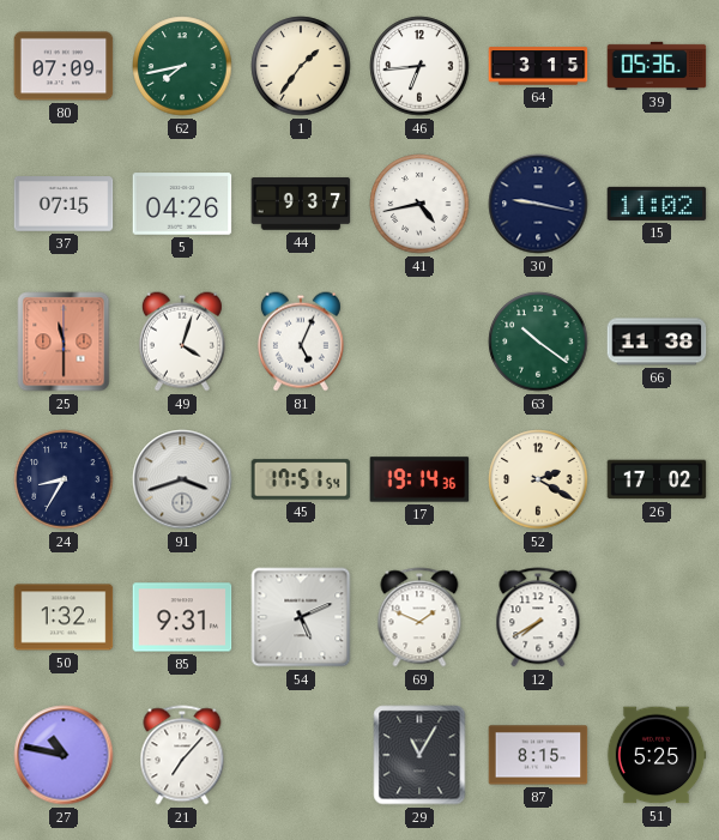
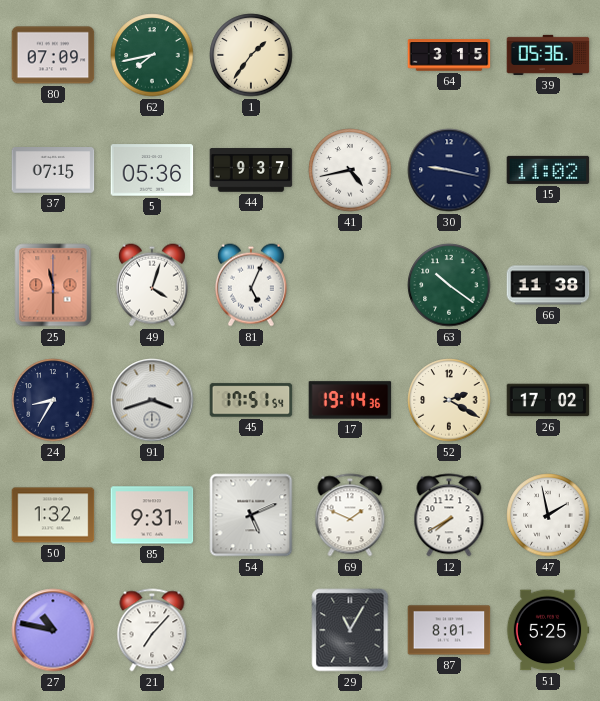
46: 6:44 -> none
5: 04:26 -> 05:36
47: none -> 1:58
87: 8:15 -> 8:01
